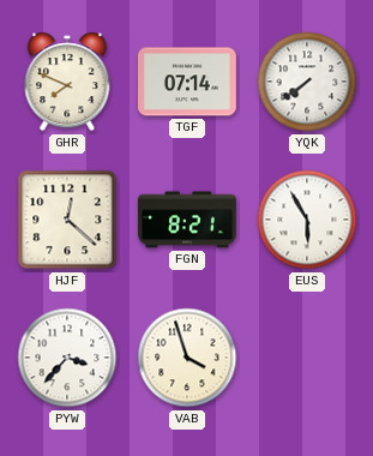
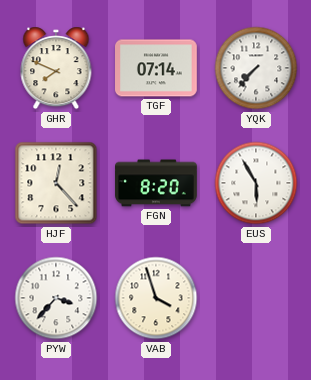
YQK: 7:39 -> 7:37
HJF: 12:22 -> 12:23
FGN: 8:21 -> 8:20
